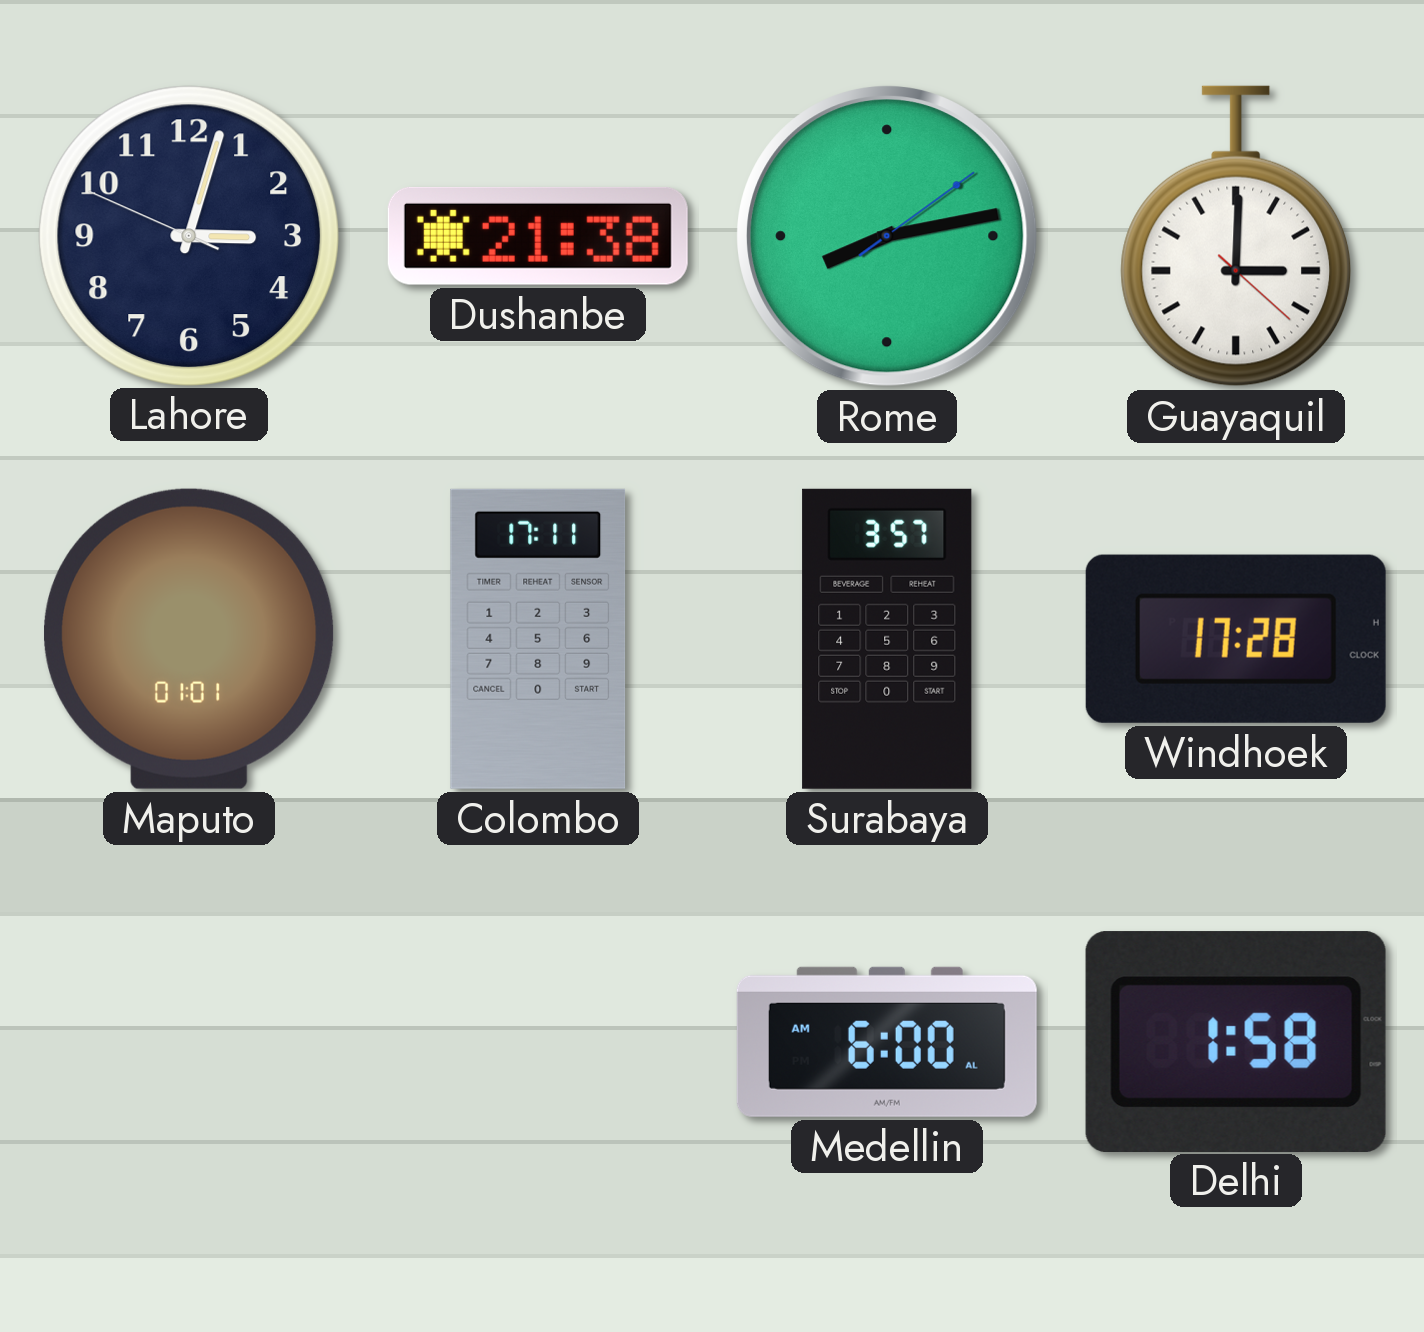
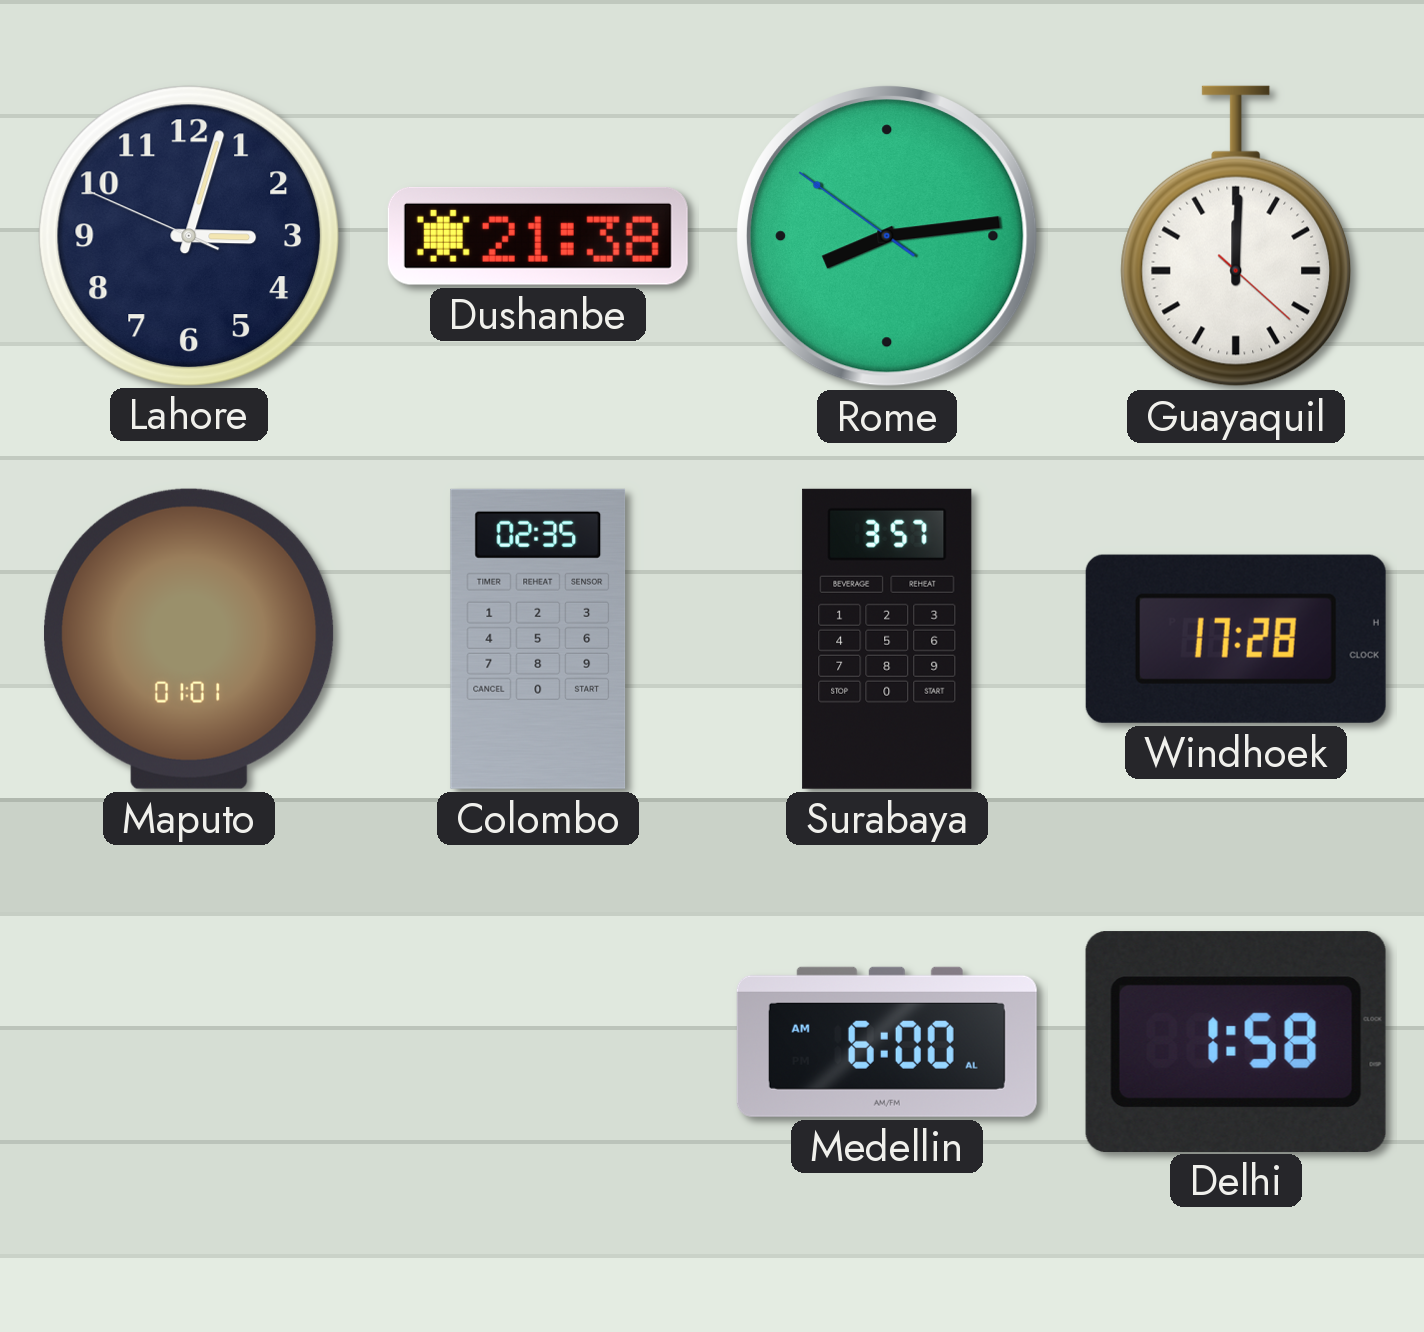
Rome: 8:13:09 -> 8:13:51
Guayaquil: 3:00 -> 12:00
Colombo: 17:11 -> 02:35
